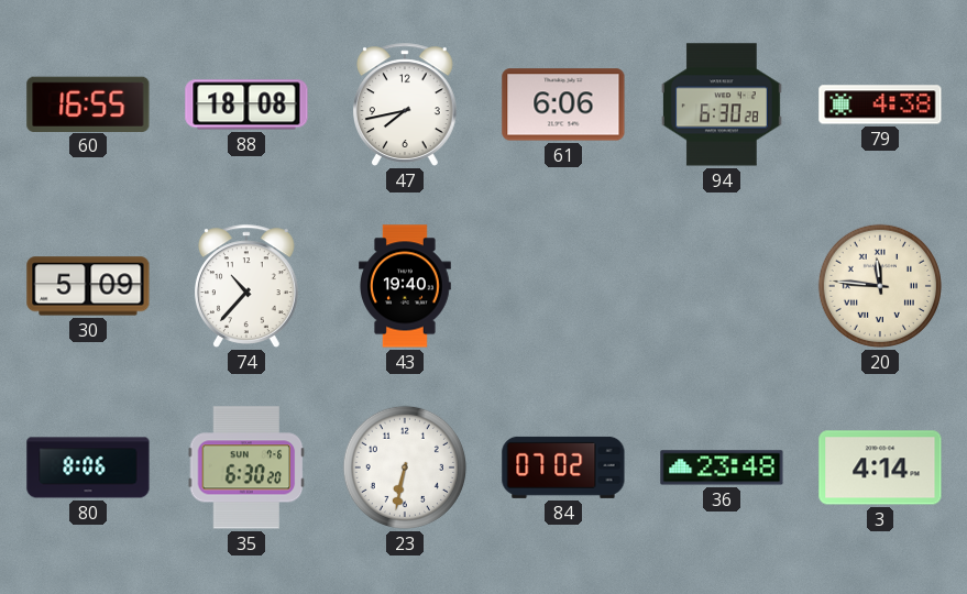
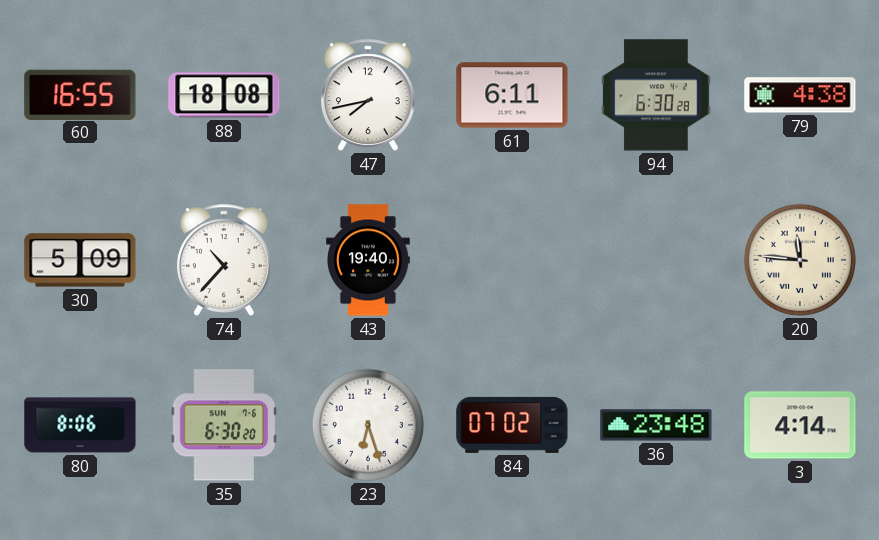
61: 6:06 -> 6:11
23: 6:32 -> 6:27
